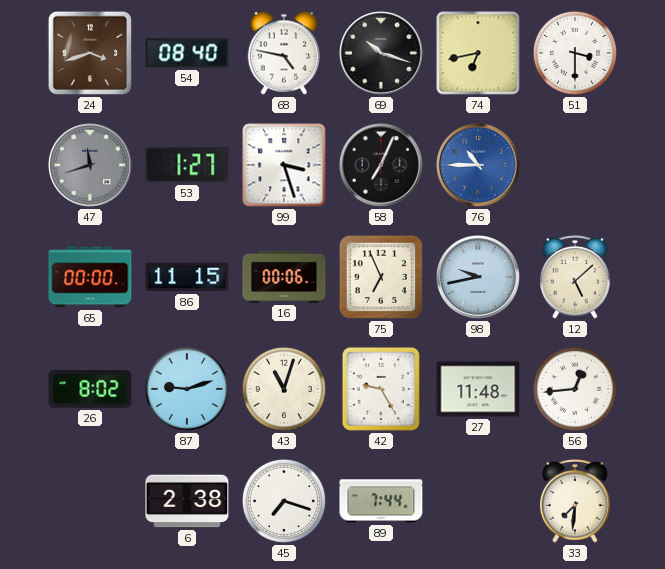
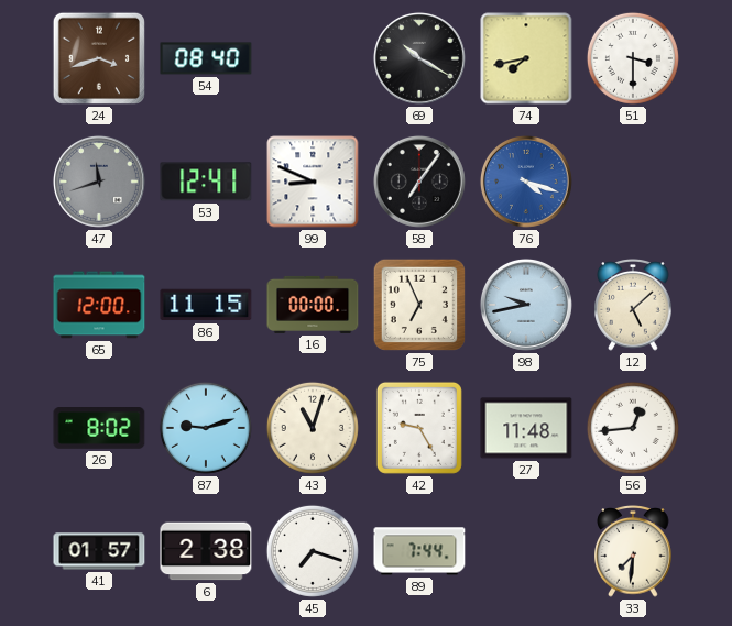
68: 4:47 -> none
69: 10:18 -> 10:20
74: 6:43 -> 7:43
53: 1:27 -> 12:41
99: 3:27 -> 8:49
58: 7:04 -> 7:06
76: 10:45 -> 4:18
65: 00:00 -> 12:00
16: 00:06 -> 00:00
41: none -> 01:57
